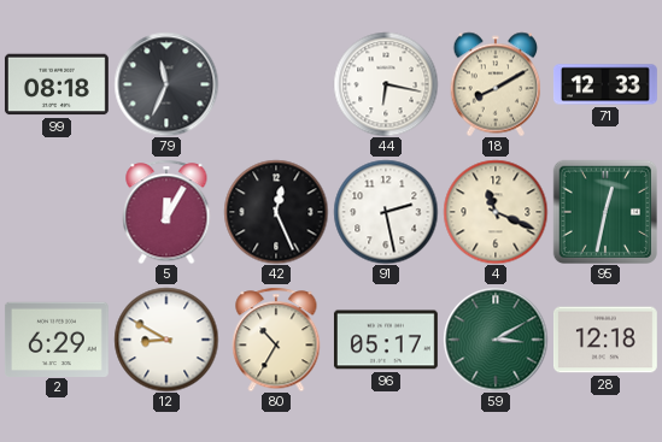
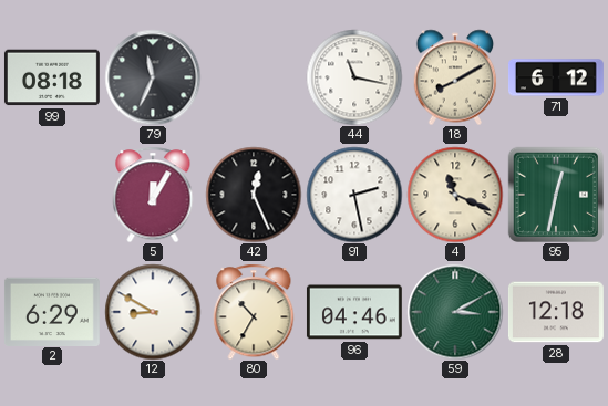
44: 6:17 -> 11:17
71: 12:33 -> 6:12
96: 05:17 -> 04:46
